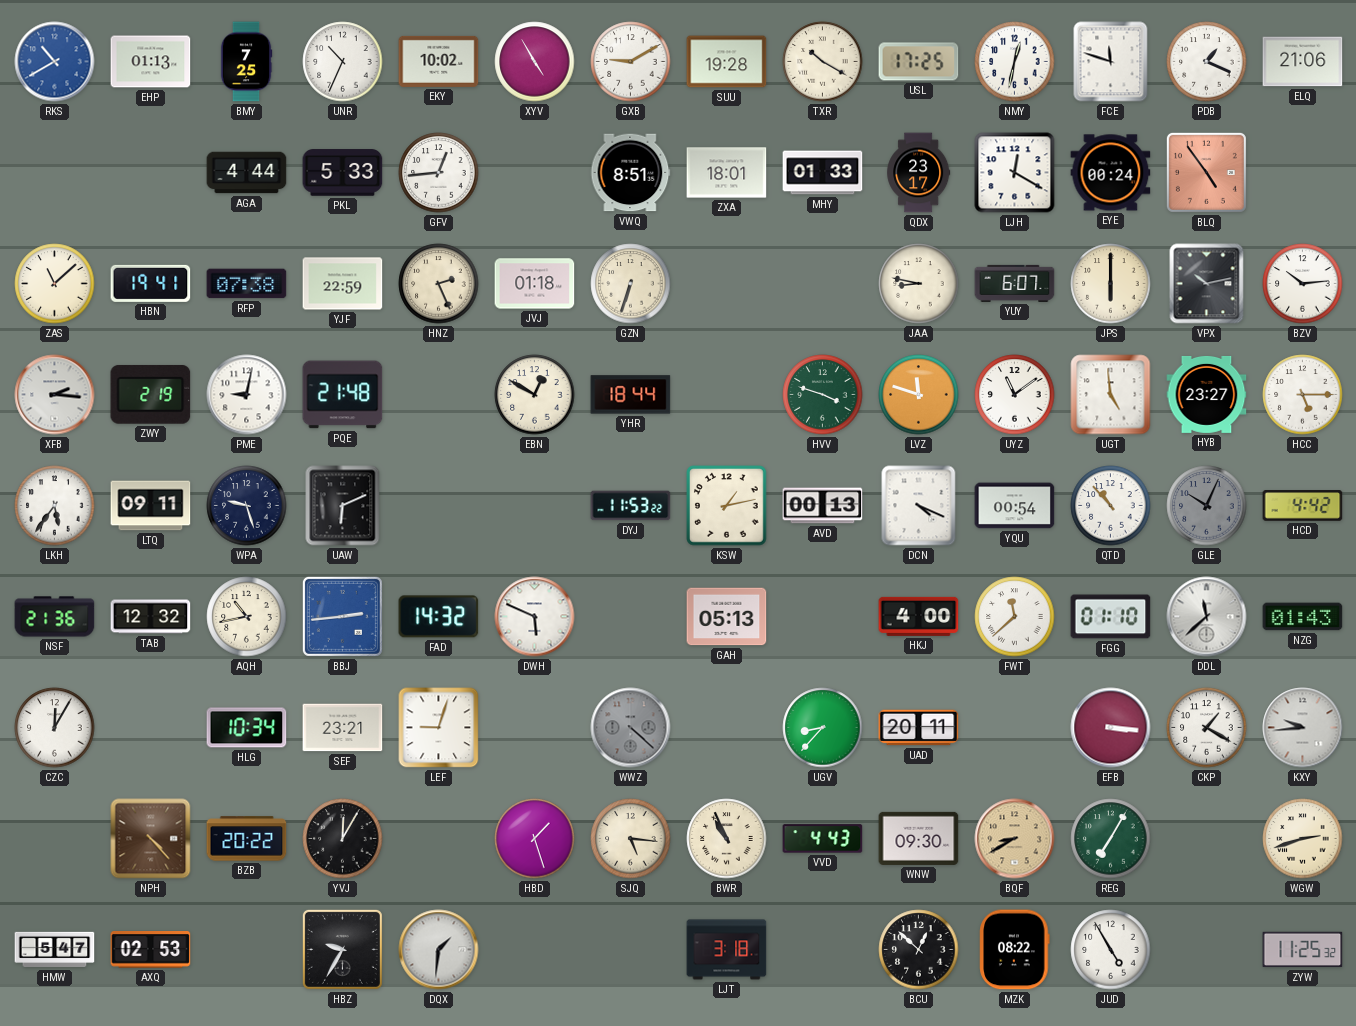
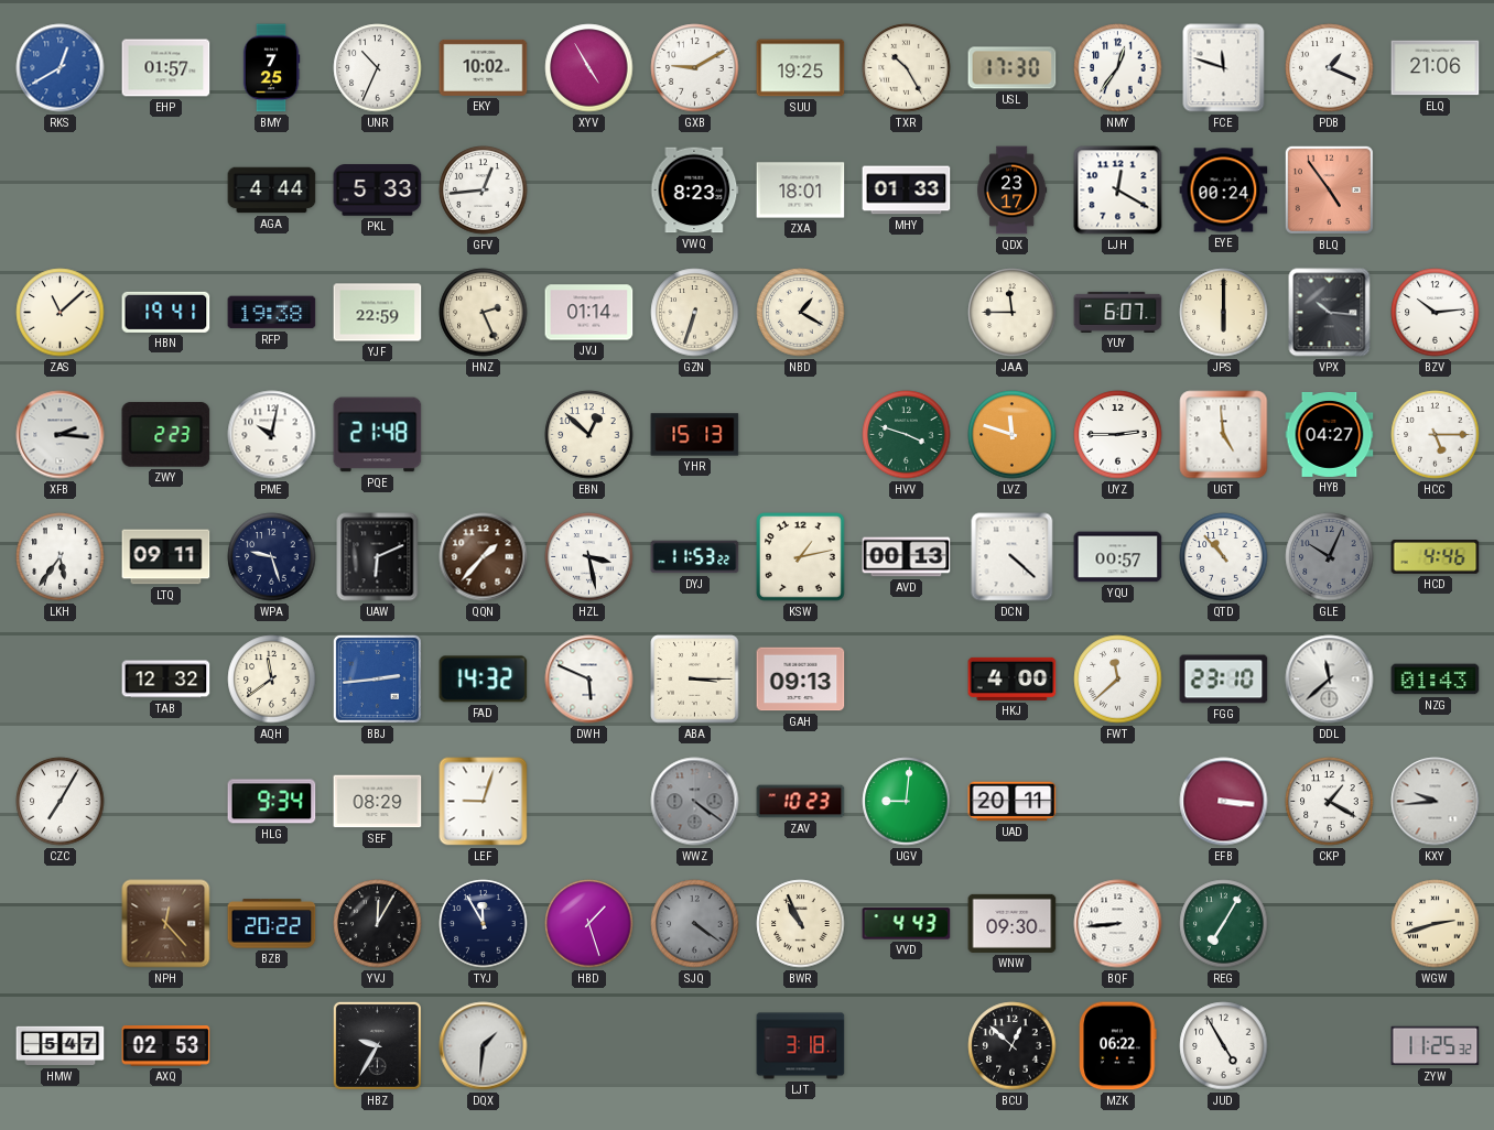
RKS: 10:40 -> 12:40
EHP: 01:13 -> 01:57
SUU: 19:28 -> 19:25
TXR: 10:20 -> 10:25
USL: 17:25 -> 17:30
NMY: 12:32 -> 12:36
VWQ: 8:51 -> 8:23
RFP: 07:38 -> 19:38
JVJ: 01:18 -> 01:14
NBD: none -> 1:20
JAA: 8:47 -> 11:45
VPX: 10:13 -> 10:16
ZWY: 2:19 -> 2:23
PME: 9:02 -> 10:02
EBN: 12:50 -> 12:52
YHR: 18:44 -> 15:13
UYZ: 11:09 -> 2:45
HYB: 23:27 -> 04:27
QQN: none -> 1:37
HZL: none -> 3:28
DCN: 4:19 -> 4:22
YQU: 00:54 -> 00:57
HCD: 4:42 -> 4:46
NSF: 21:36 -> none
AQH: 10:43 -> 11:39
ABA: none -> 3:15
GAH: 05:13 -> 09:13
FGG: 01:10 -> 23:10
CZC: 12:05 -> 7:05
HLG: 10:34 -> 9:34
SEF: 23:21 -> 08:29
WWZ: 4:22 -> 4:21
ZAV: none -> 10:23
UGV: 8:37 -> 9:01
NPH: 4:23 -> 12:23
TYJ: none -> 11:55
SJQ: 5:16 -> 4:21
SJQ dial: cream -> grey
BQF: 8:40 -> 8:44
BQF dial: champagne -> white
MZK: 08:22 -> 06:22
